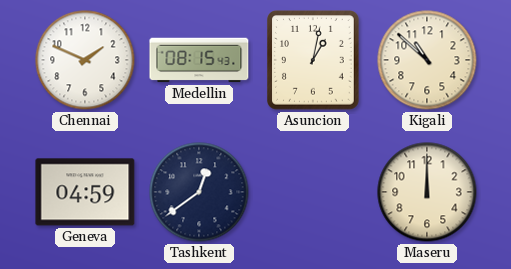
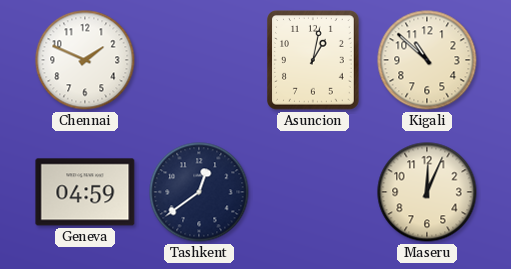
Medellin: 08:15 -> none
Maseru: 12:00 -> 12:04
